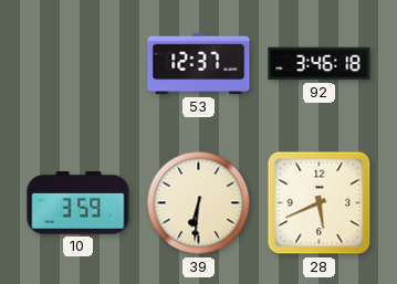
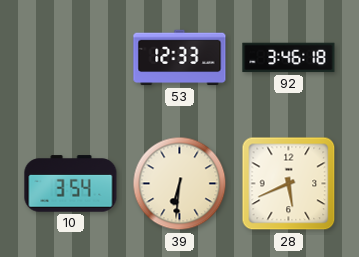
53: 12:37 -> 12:33
10: 3:59 -> 3:54
